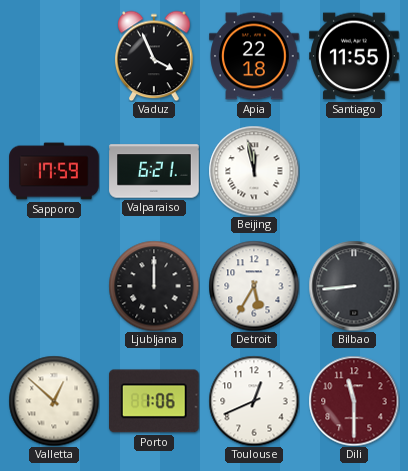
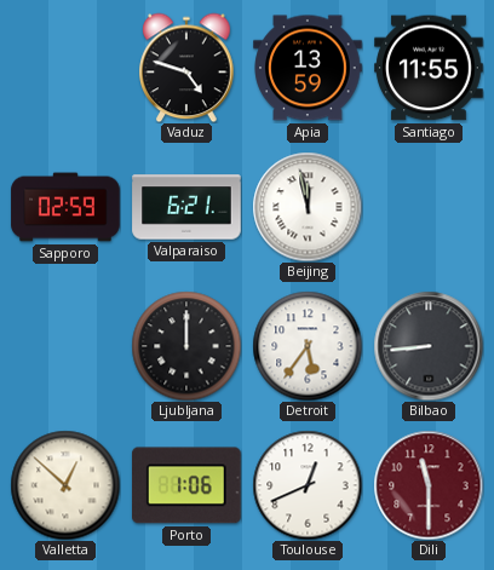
Vaduz: 3:56 -> 4:48
Apia: 22:18 -> 13:59
Sapporo: 17:59 -> 02:59
Detroit: 5:35 -> 5:36
